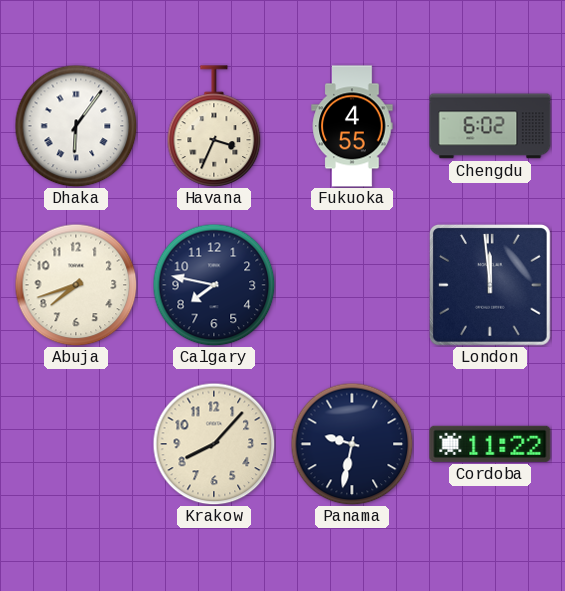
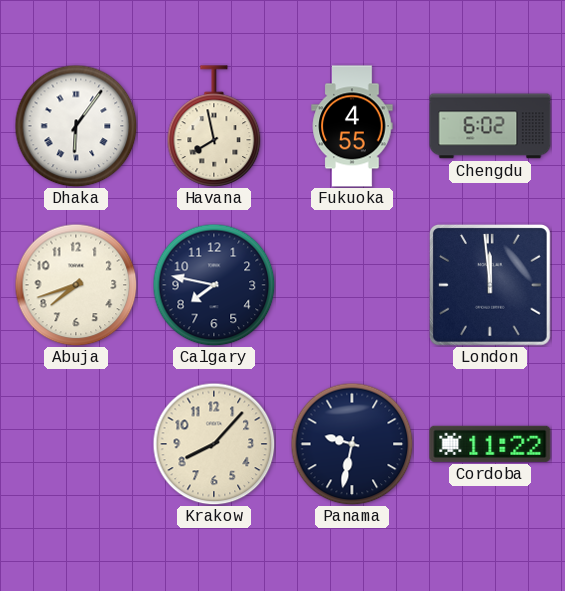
Havana: 3:34 -> 7:58
